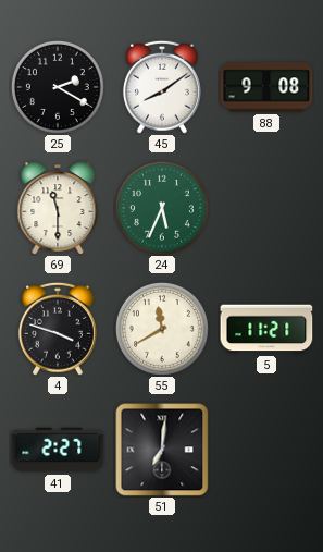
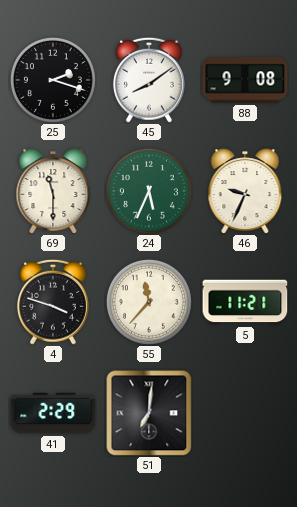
25: 2:20 -> 2:18
46: none -> 9:34
55: 11:40 -> 11:37
41: 2:27 -> 2:29
